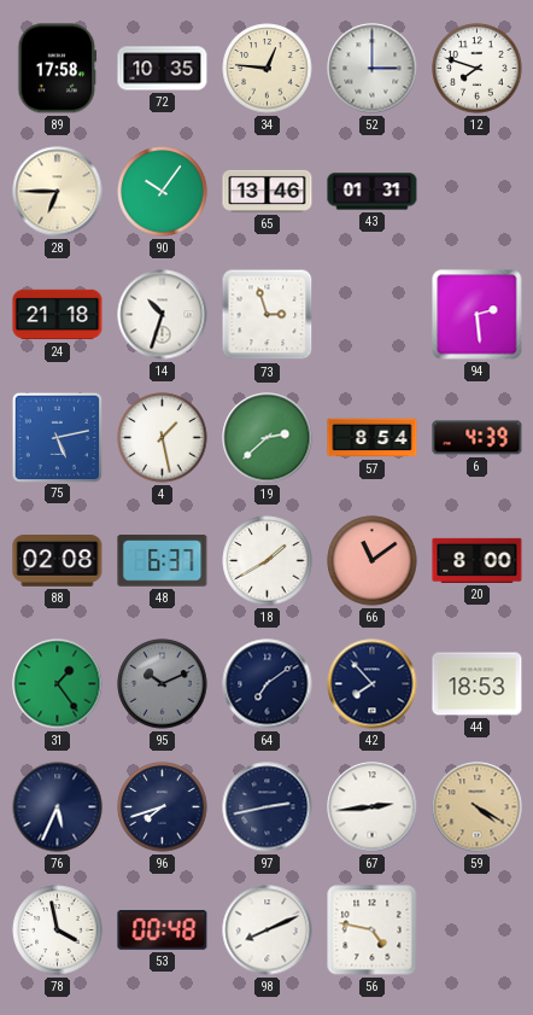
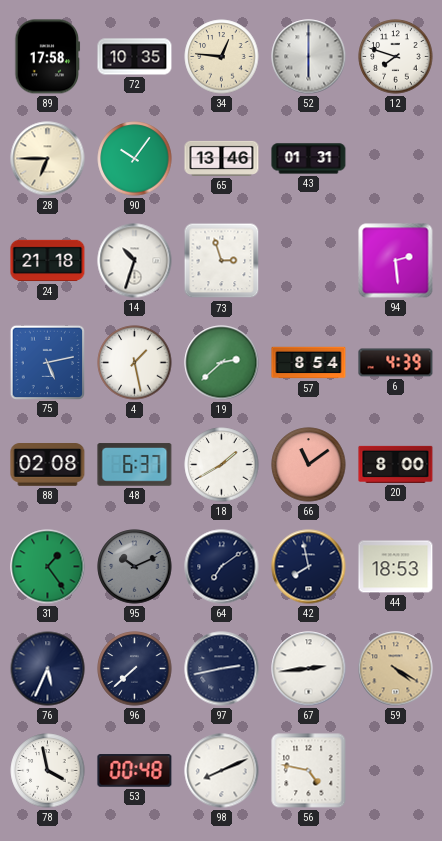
52: 3:00 -> 6:00
42: 7:53 -> 7:58
96: 7:42 -> 7:38
